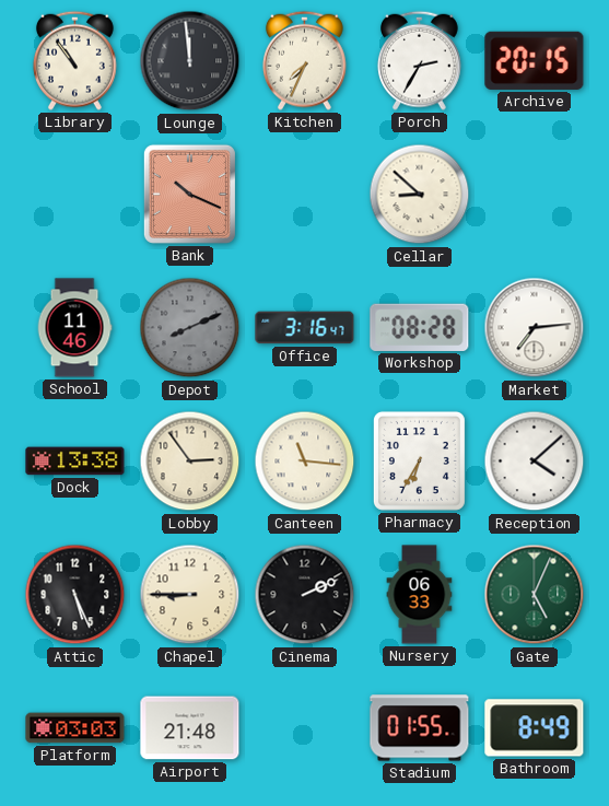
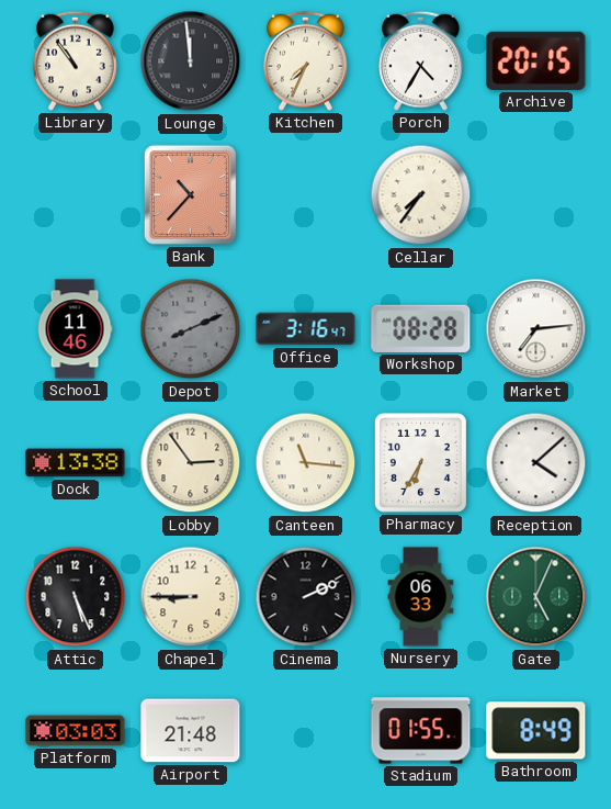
Porch: 2:35 -> 4:35
Bank: 10:19 -> 10:37
Cellar: 8:52 -> 7:36
